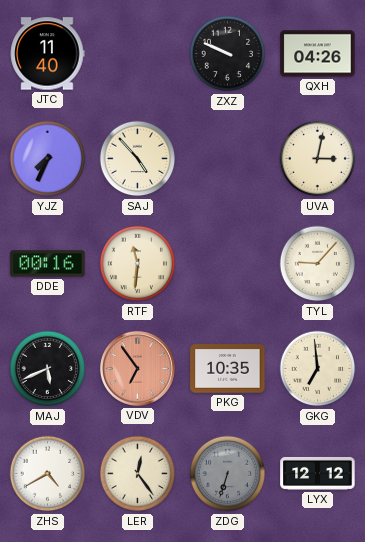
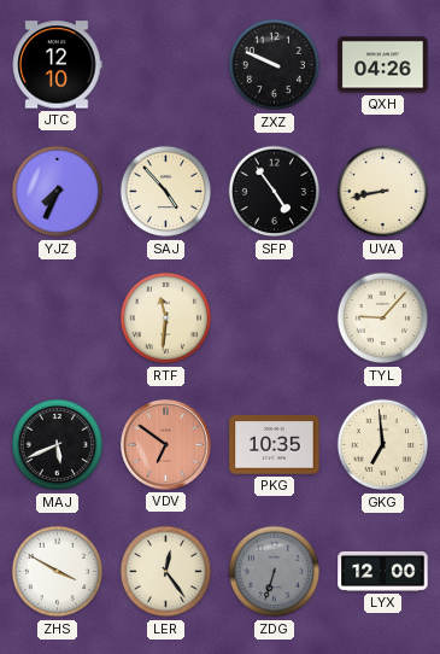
JTC: 11:40 -> 12:10
SFP: none -> 4:54
UVA: 3:02 -> 8:43
DDE: 00:16 -> none
VDV: 6:54 -> 6:51
ZHS: 4:40 -> 3:50
LYX: 12:12 -> 12:00
